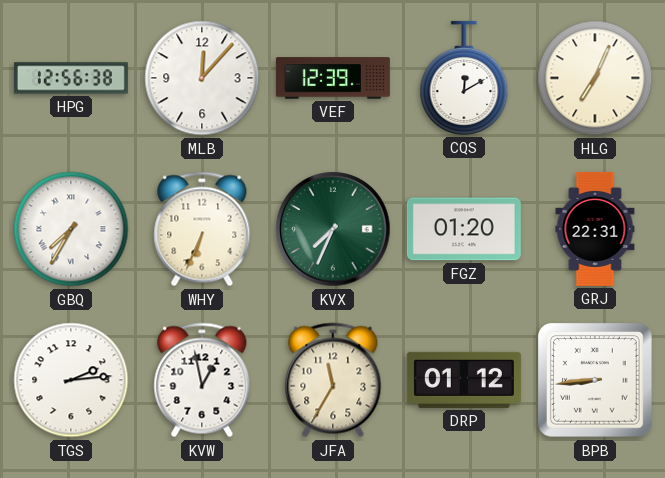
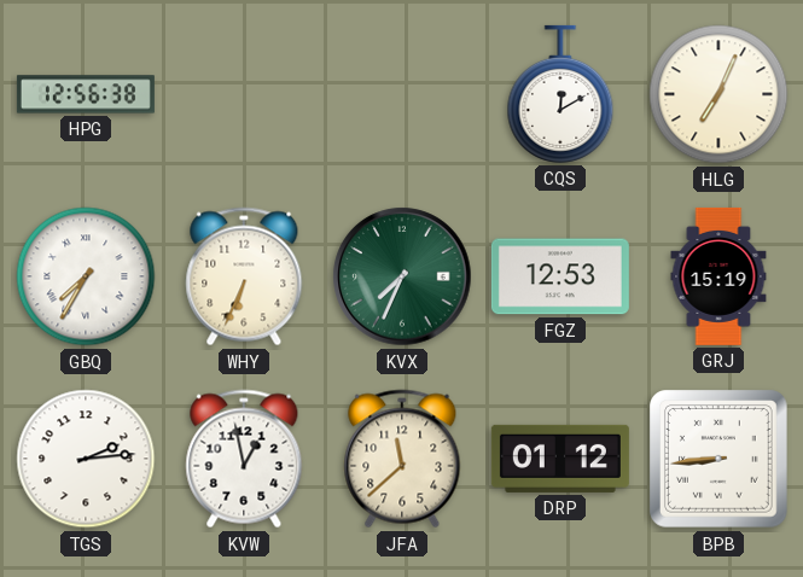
MLB: 12:07 -> none
VEF: 12:39 -> none
FGZ: 01:20 -> 12:53
GRJ: 22:31 -> 15:19
JFA: 11:35 -> 11:38
